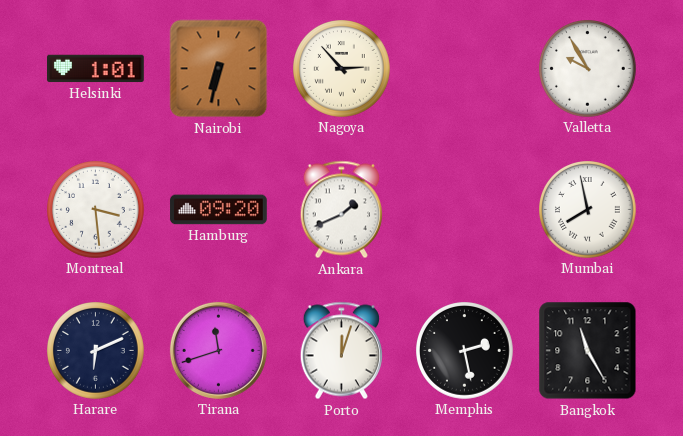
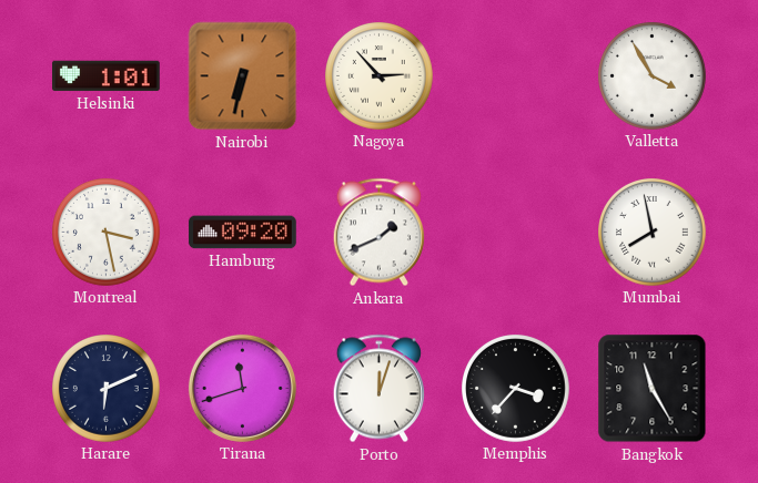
Valletta: 9:55 -> 3:55
Montreal: 3:29 -> 3:28
Memphis: 2:28 -> 3:37
